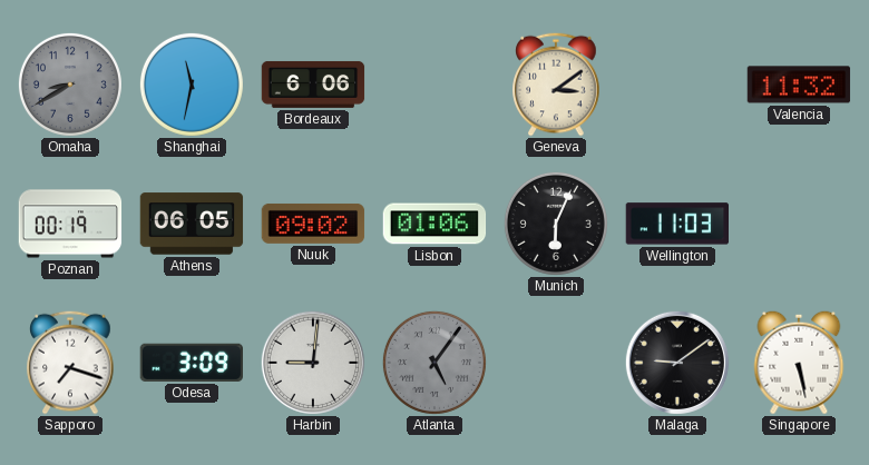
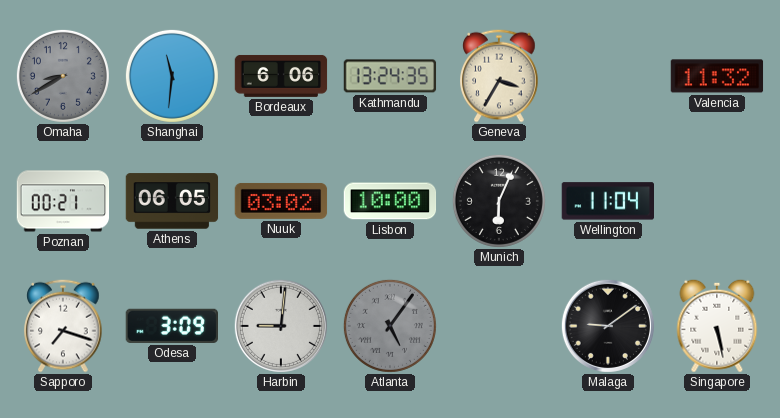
Shanghai: 11:32 -> 11:31
Kathmandu: none -> 13:24
Geneva: 3:09 -> 3:35
Poznan: 00:19 -> 00:21
Nuuk: 09:02 -> 03:02
Lisbon: 01:06 -> 10:00
Wellington: 11:03 -> 11:04
